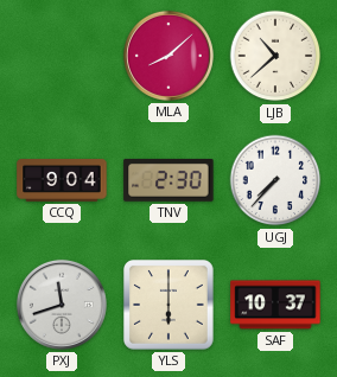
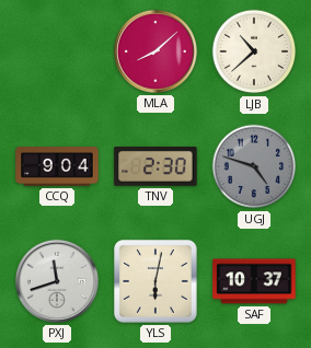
UGJ: 7:37 -> 4:48
UGJ dial: white -> grey
YLS: 6:00 -> 6:02
